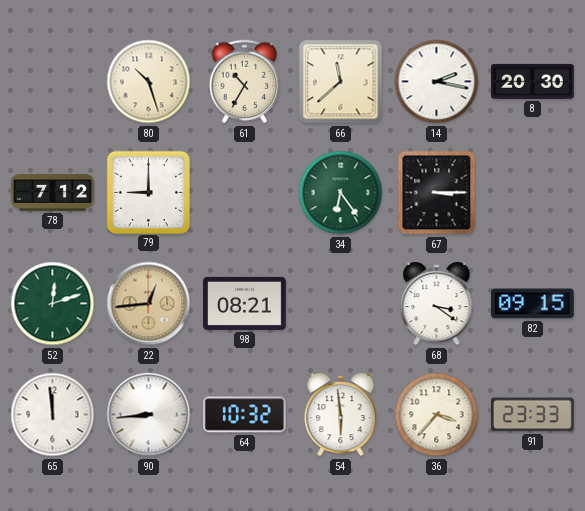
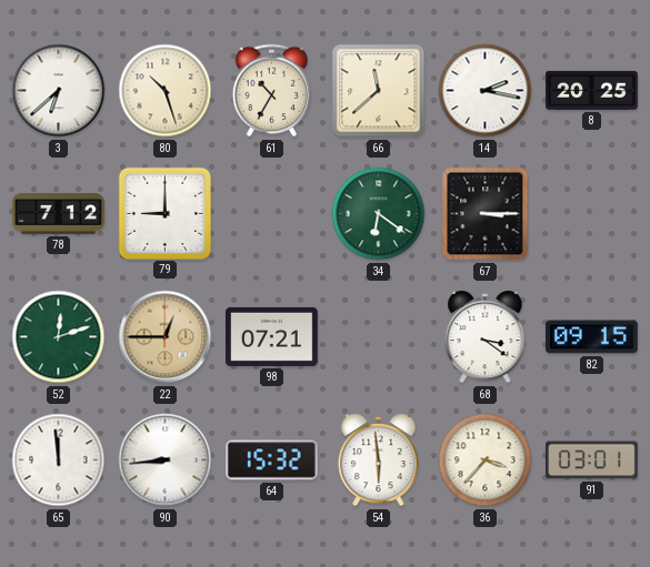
3: none -> 6:38
8: 20:30 -> 20:25
34: 6:24 -> 6:21
22: 12:44 -> 12:45
98: 08:21 -> 07:21
64: 10:32 -> 15:32
91: 23:33 -> 03:01
